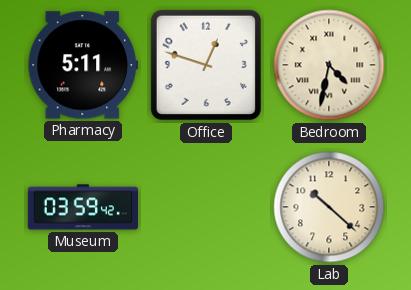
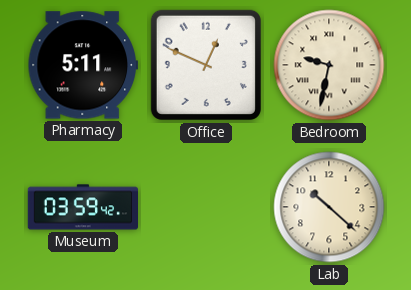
Office: 12:48 -> 12:49
Bedroom: 4:32 -> 9:32
